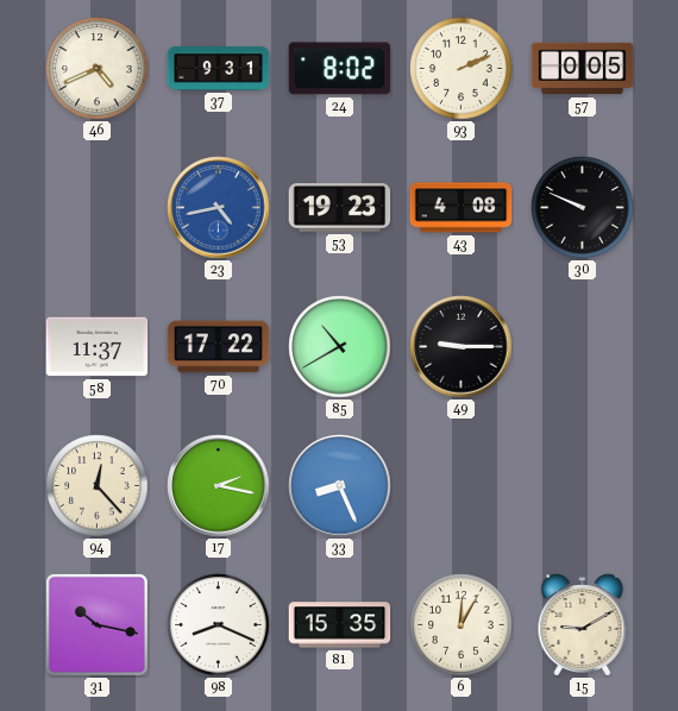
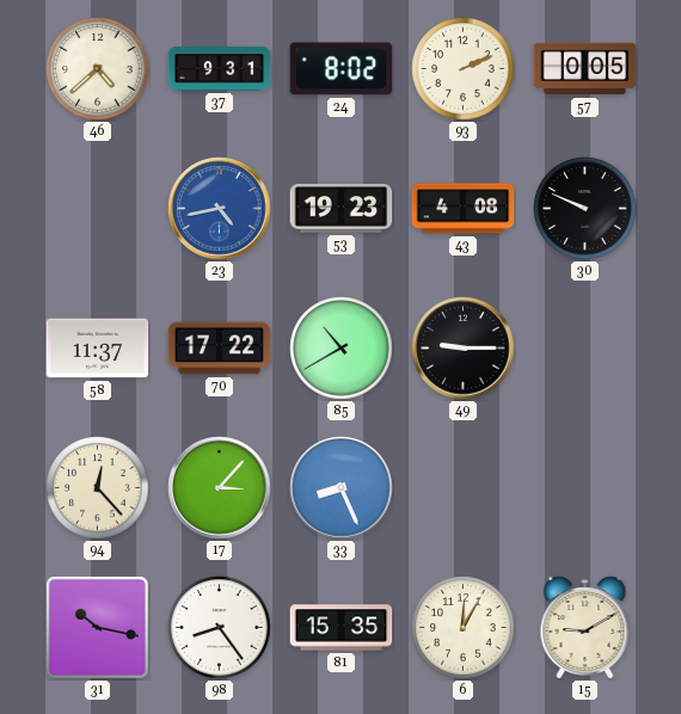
46: 4:41 -> 4:38
17: 2:17 -> 3:07
98: 8:19 -> 8:24
